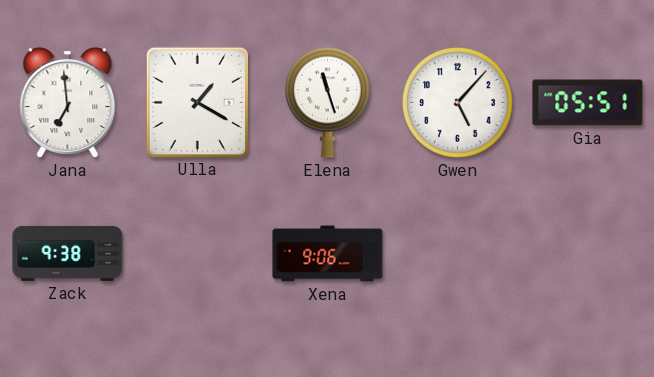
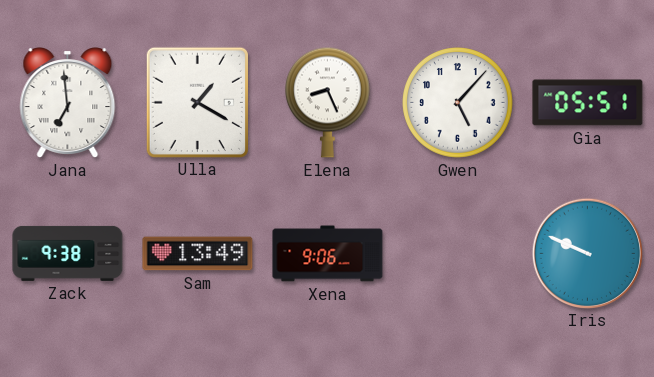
Elena: 11:27 -> 8:26
Sam: none -> 13:49
Iris: none -> 9:49
